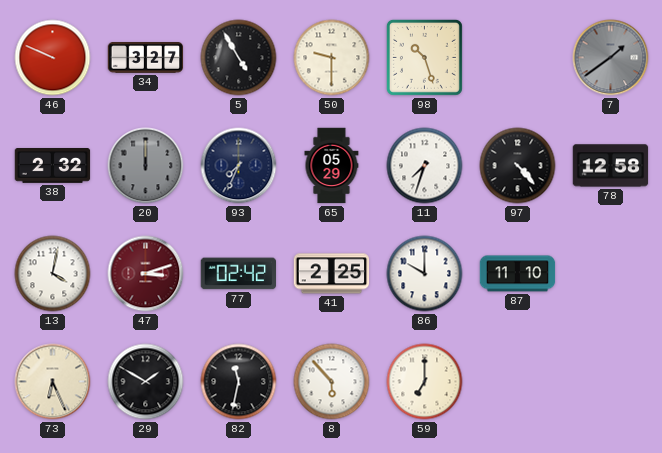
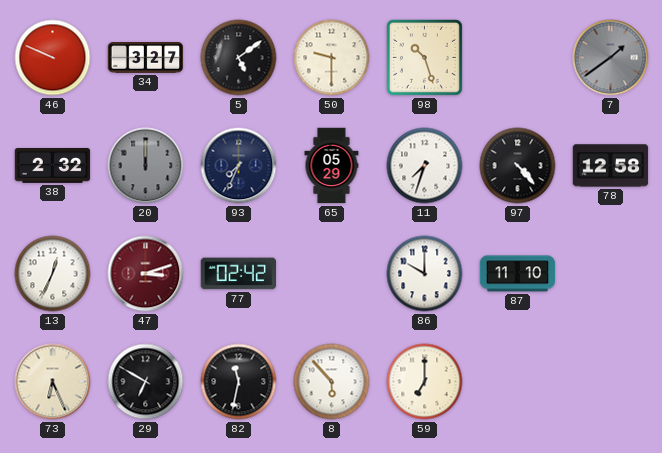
5: 4:55 -> 5:09
13: 4:02 -> 12:34
41: 2:25 -> none
29: 1:50 -> 6:50
